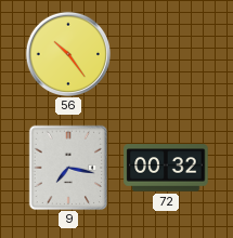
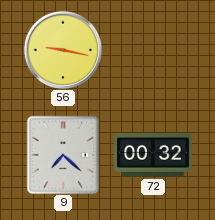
56: 10:24 -> 9:17
9: 7:17 -> 7:22
